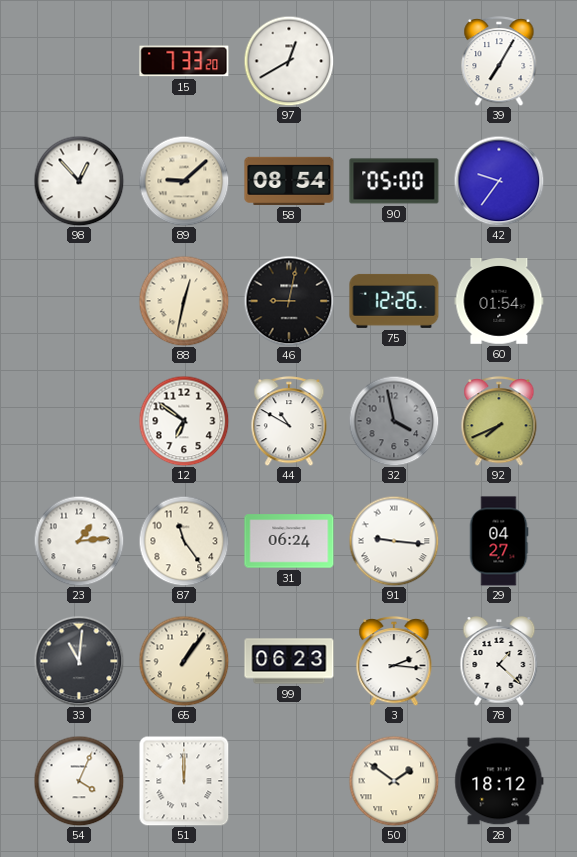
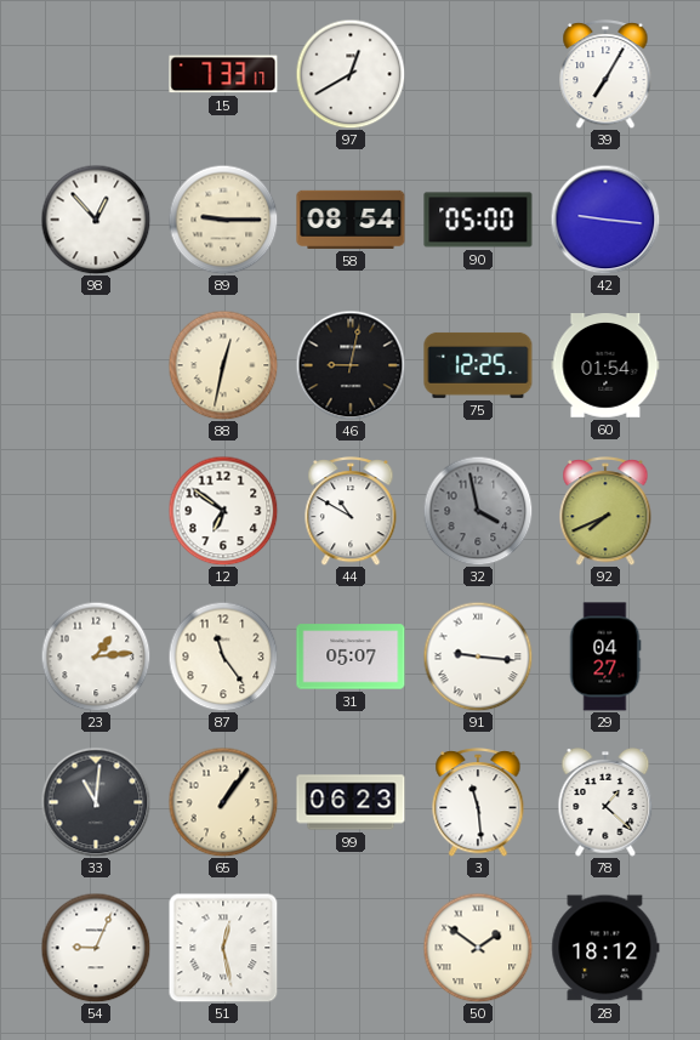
15: 7:33:20 -> 7:33:17
89: 9:08 -> 9:15
42: 9:36 -> 9:16
75: 12:26 -> 12:25
31: 06:24 -> 05:07
3: 2:16 -> 11:29
54: 4:04 -> 9:04
51: 12:00 -> 12:28
